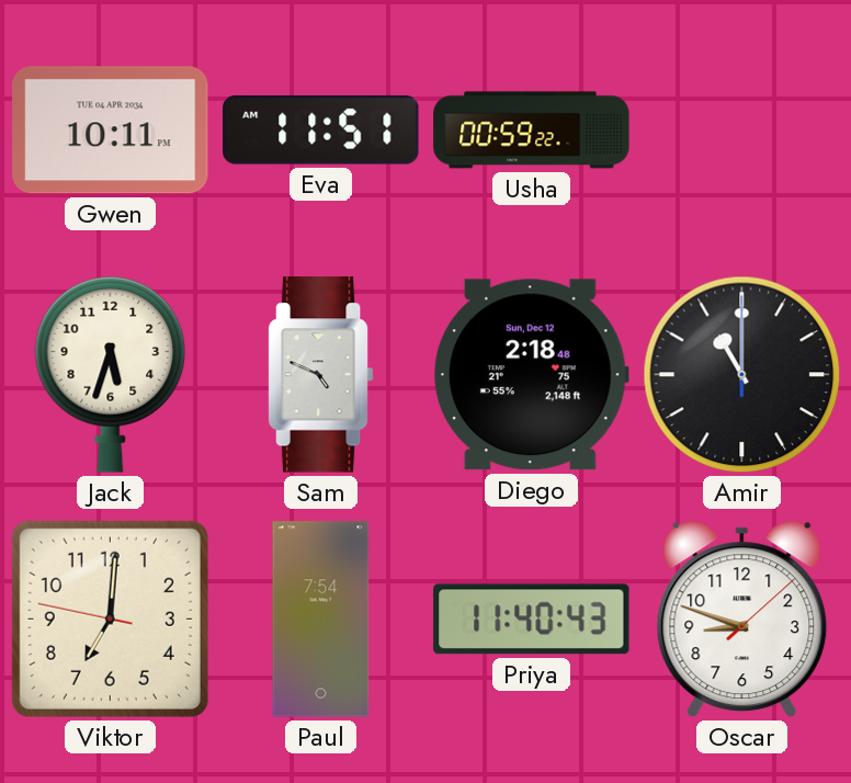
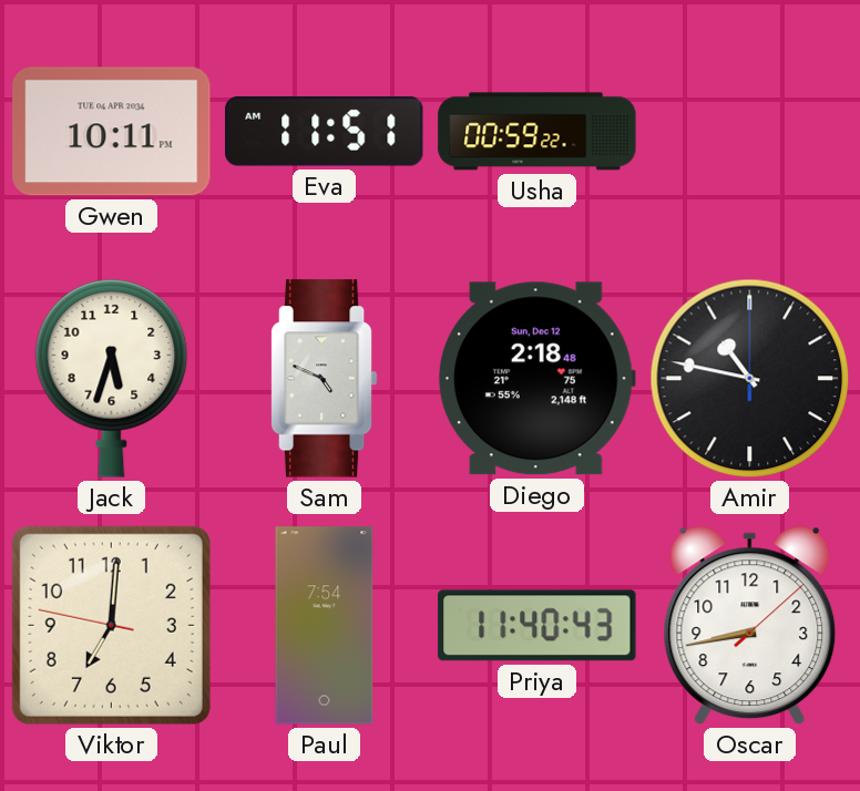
Amir: 11:00 -> 10:47
Oscar: 8:48 -> 8:43
